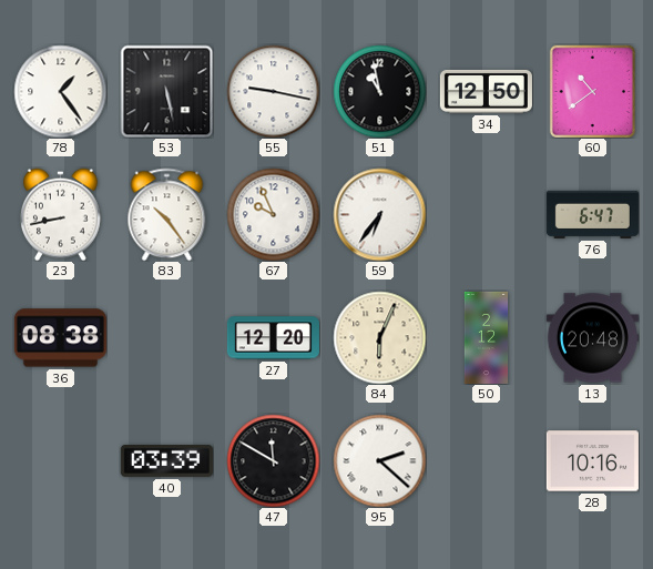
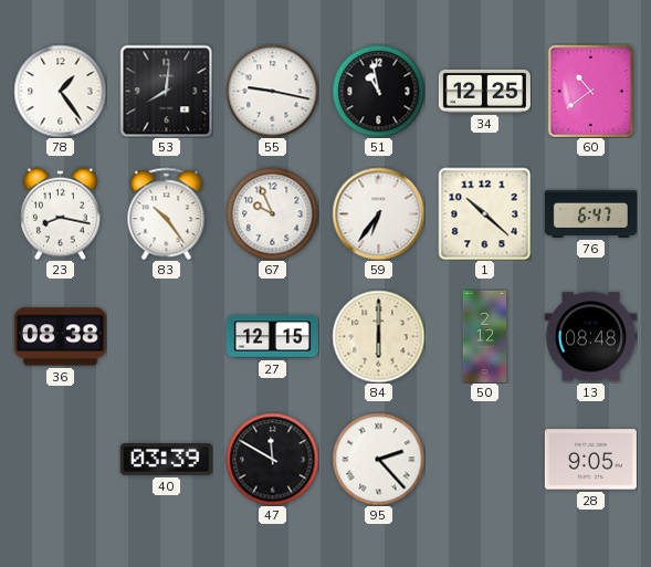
53: 5:28 -> 8:01
34: 12:50 -> 12:25
23: 8:43 -> 8:17
1: none -> 10:22
27: 12:20 -> 12:15
84: 6:04 -> 6:00
13: 20:48 -> 08:48
95: 2:22 -> 2:23
28: 10:16 -> 9:05
